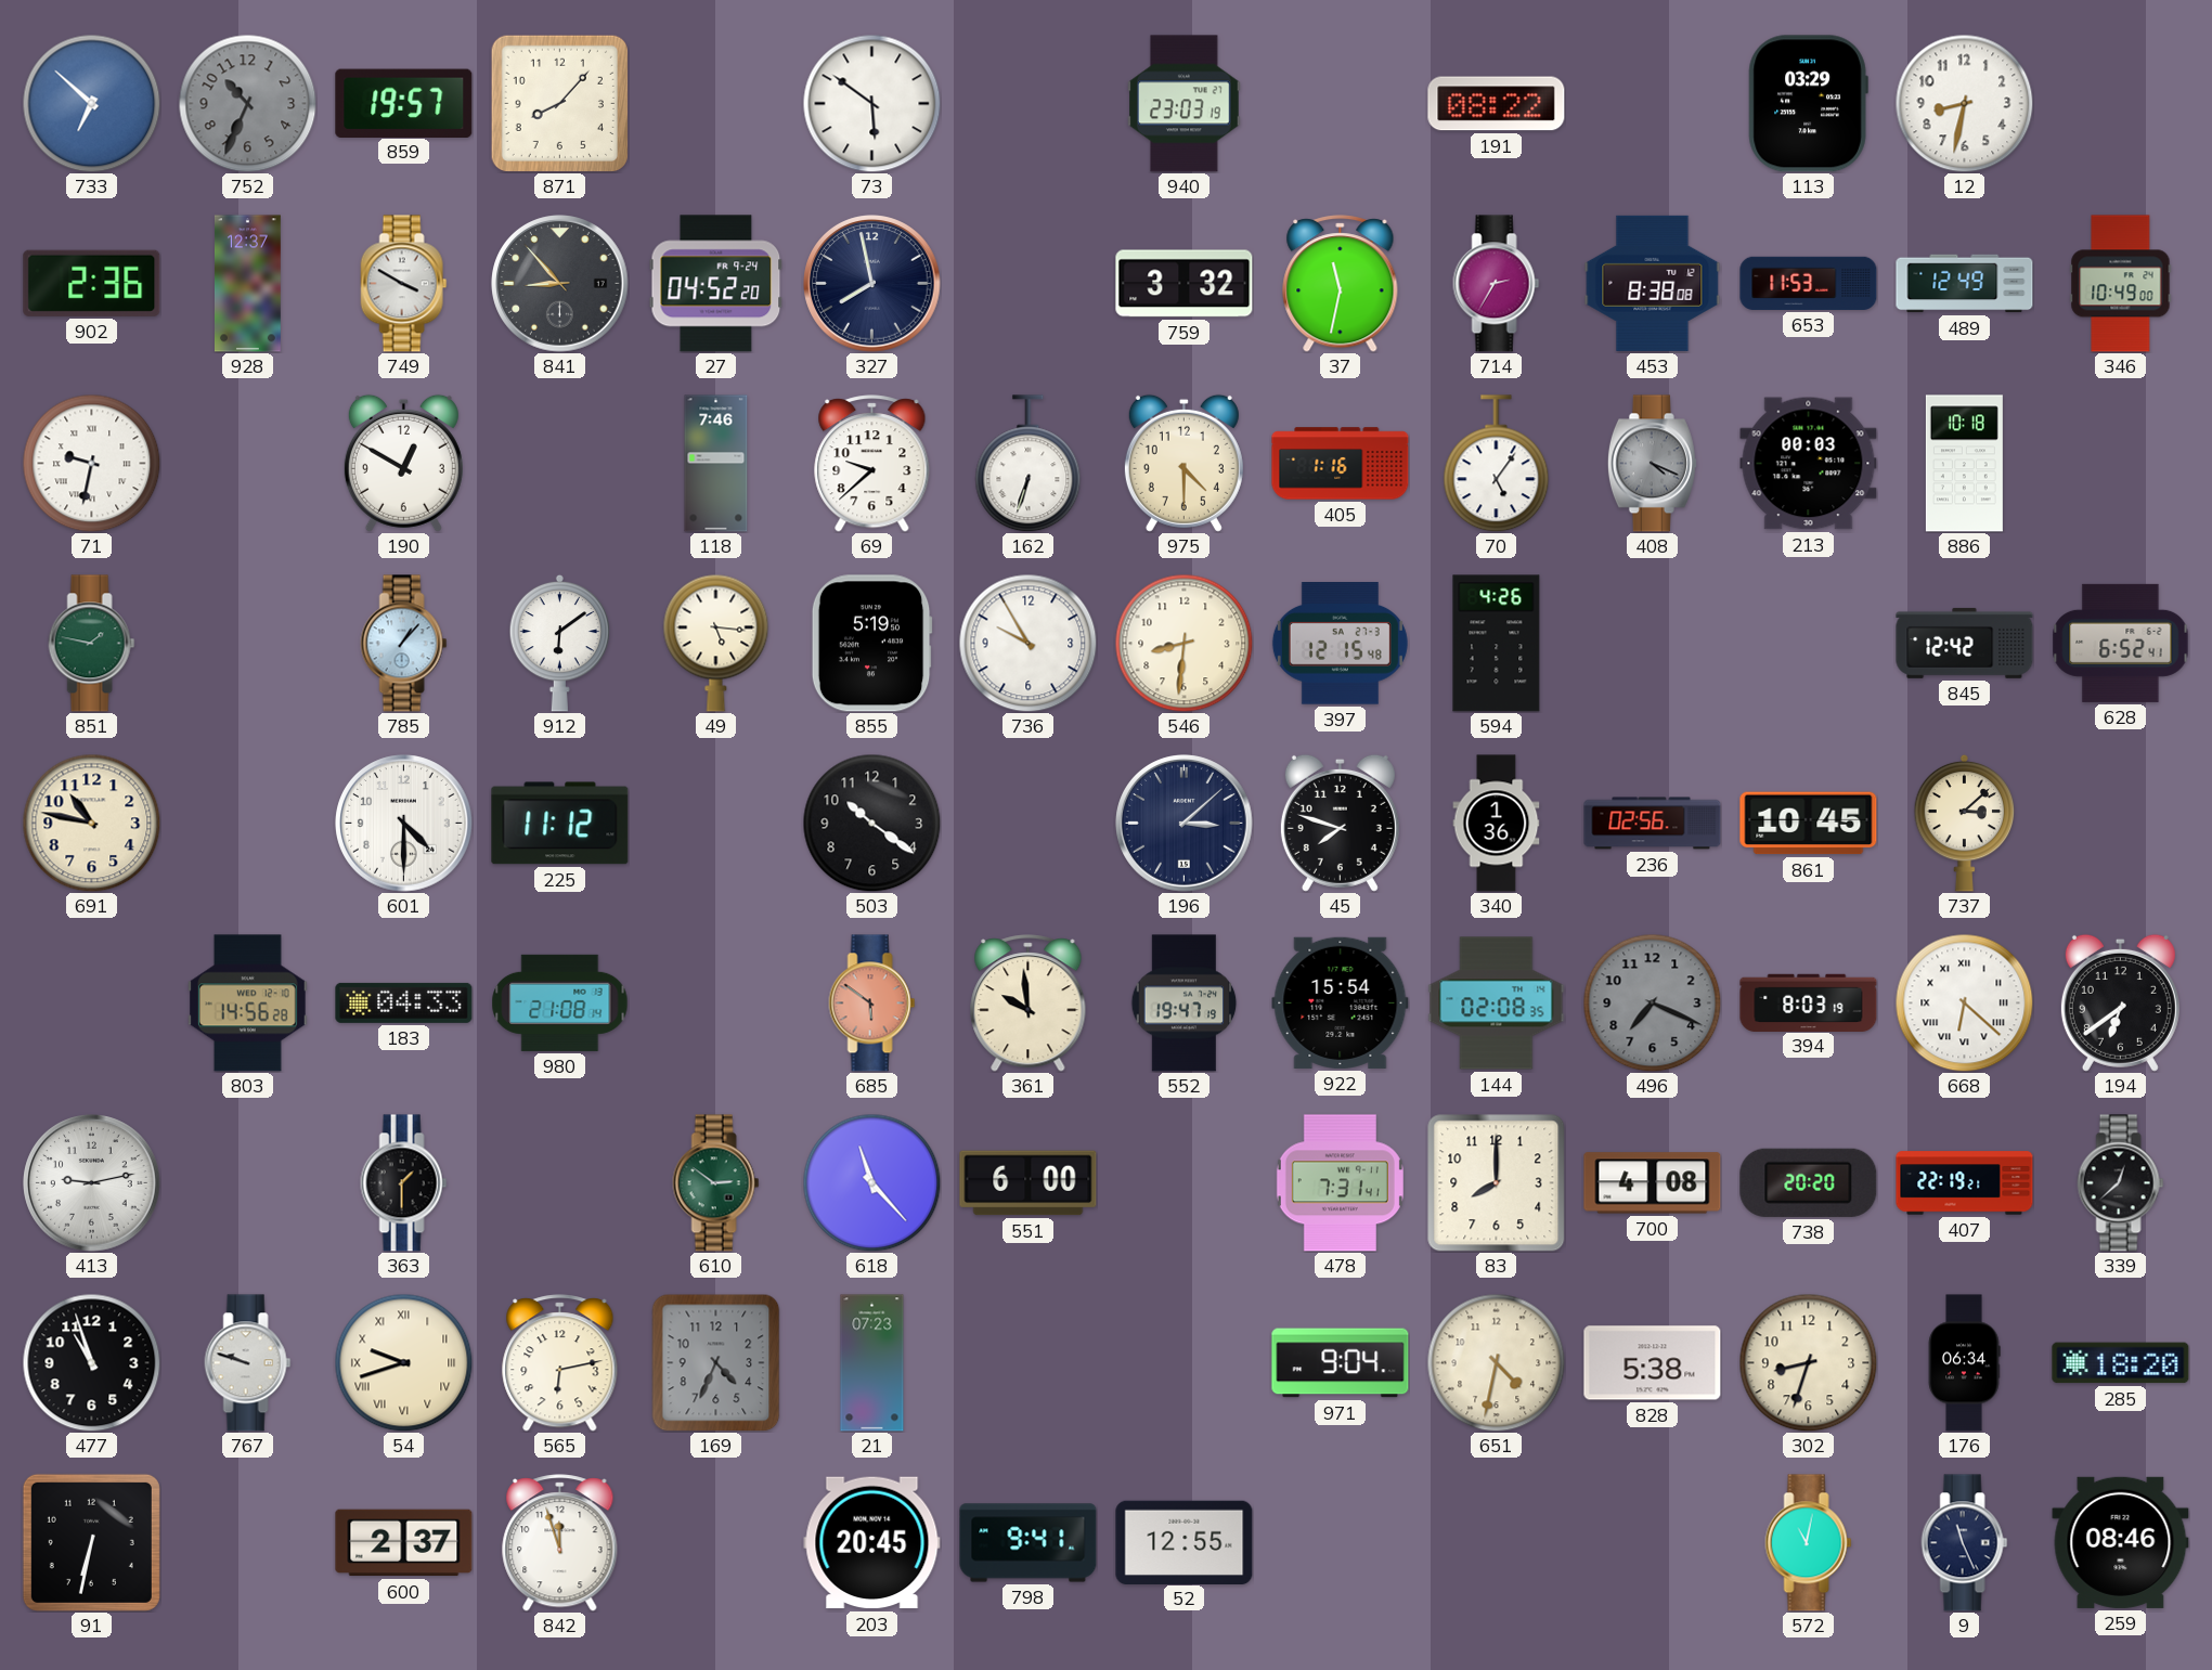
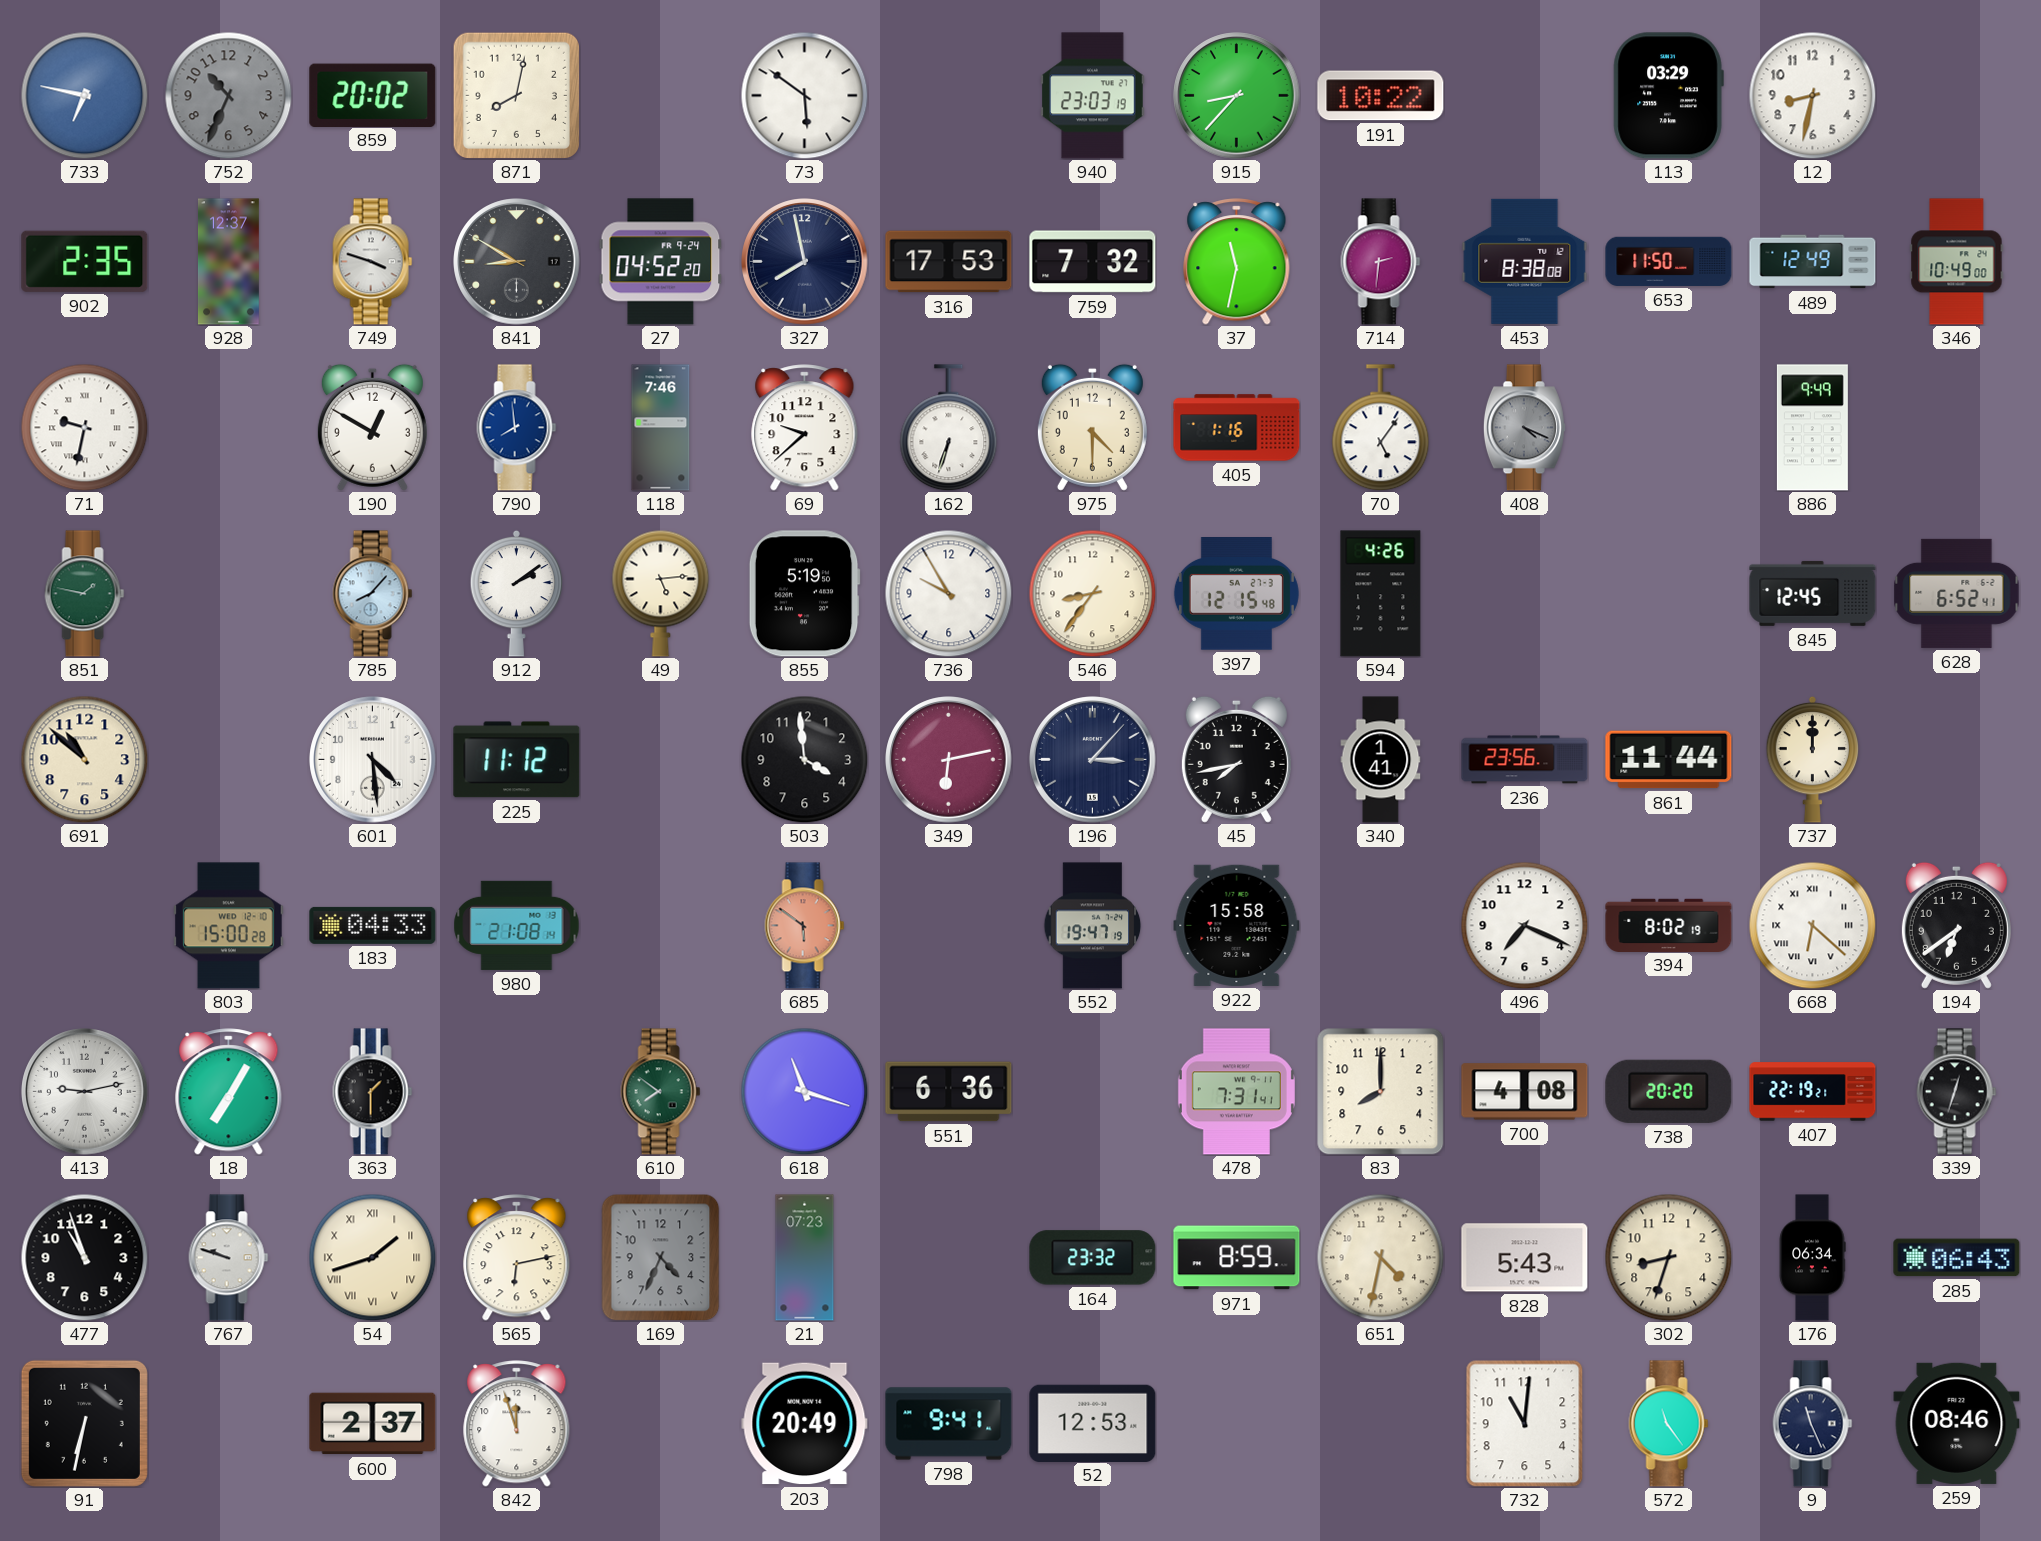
733: 6:52 -> 6:47
859: 19:57 -> 20:02
871: 8:07 -> 8:02
915: none -> 8:37
191: 08:22 -> 10:22
902: 2:36 -> 2:35
749: 3:50 -> 3:48
841: 8:53 -> 8:50
316: none -> 17:53
759: 3:32 -> 7:32
714: 2:35 -> 2:31
653: 11:53 -> 11:50
790: none -> 7:59
213: 00:03 -> none
886: 10:18 -> 9:49
785: 1:07 -> 8:07
912: 6:09 -> 2:09
49: 5:16 -> 5:14
546: 8:31 -> 8:36
845: 12:42 -> 12:45
691: 10:47 -> 10:52
601: 4:30 -> 4:29
503: 10:21 -> 3:59
349: none -> 6:13
196: 3:08 -> 3:07
45: 7:48 -> 7:43
340: 1:36 -> 1:41
236: 02:56 -> 23:56
861: 10:45 -> 11:44
737: 3:08 -> 12:00
803: 14:56 -> 15:00
361: 9:59 -> none
922: 15:54 -> 15:58
144: 02:08 -> none
496 dial: grey -> white
394: 8:03 -> 8:02
18: none -> 7:05
610: 2:51 -> 7:51
618: 11:23 -> 11:18
551: 6:00 -> 6:36
339: 12:38 -> 12:33
54: 9:42 -> 1:42
164: none -> 23:32
971: 9:04 -> 8:59
828: 5:38 -> 5:43
285: 18:20 -> 06:43
203: 20:45 -> 20:49
52: 12:55 -> 12:53
732: none -> 11:01
572: 11:02 -> 11:24
